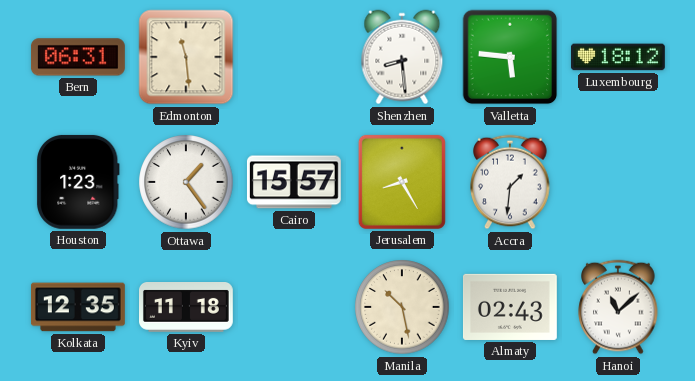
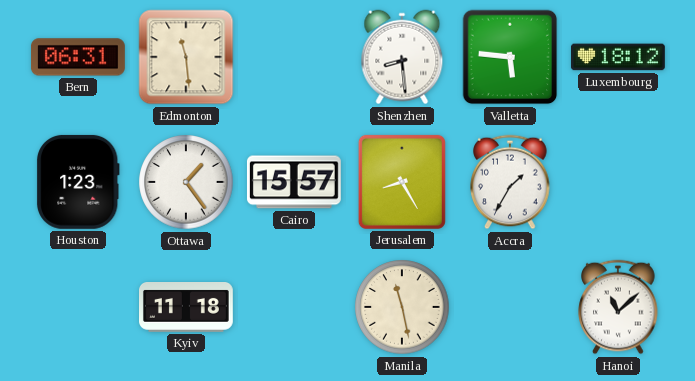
Accra: 1:31 -> 1:35
Kolkata: 12:35 -> none
Manila: 10:28 -> 11:28
Almaty: 02:43 -> none
